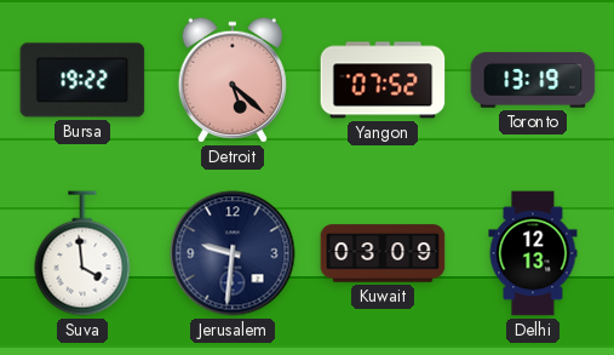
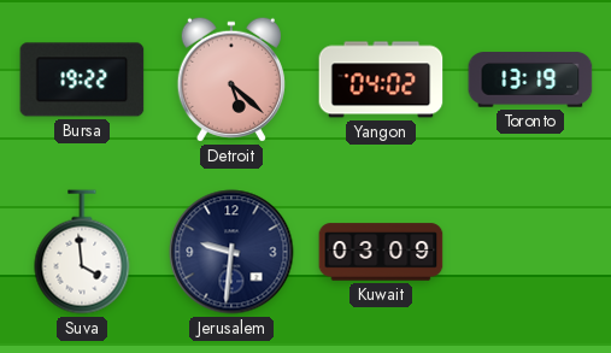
Yangon: 07:52 -> 04:02
Delhi: 12:13 -> none
